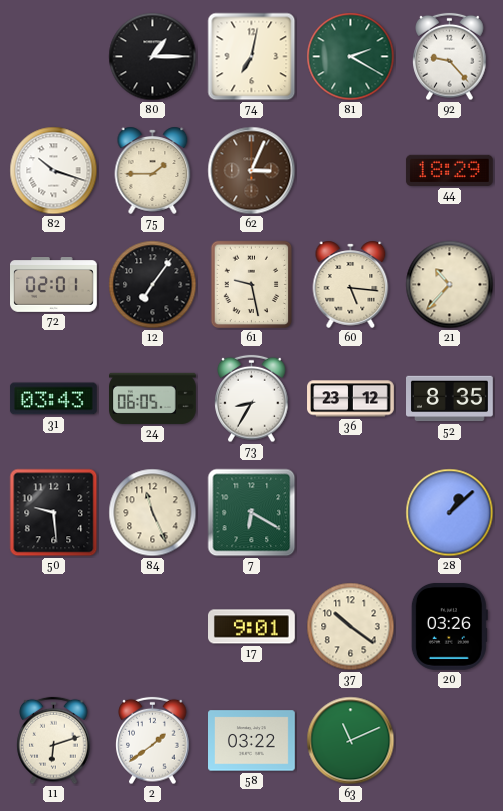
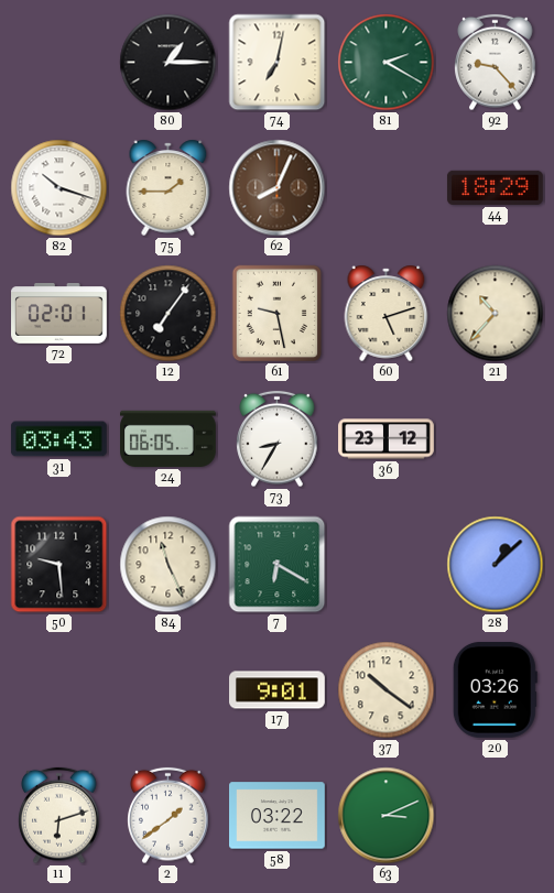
62: 3:04 -> 8:04
60: 5:16 -> 5:12
52: 8:35 -> none
63: 11:11 -> 3:11
